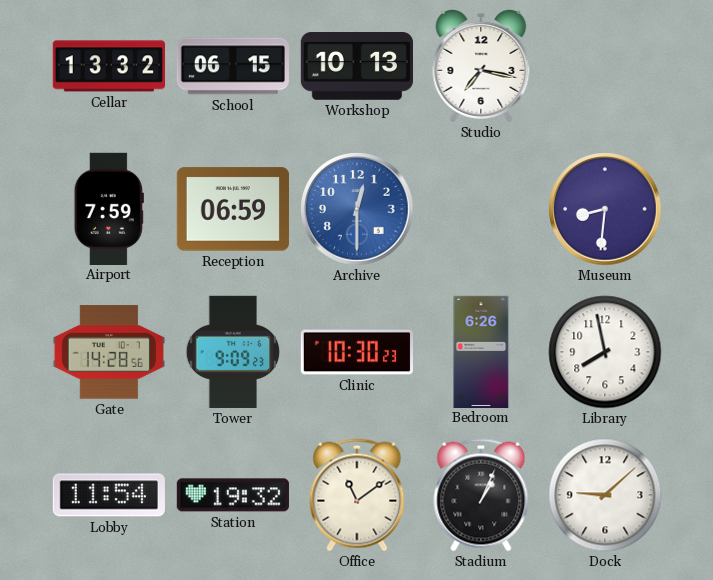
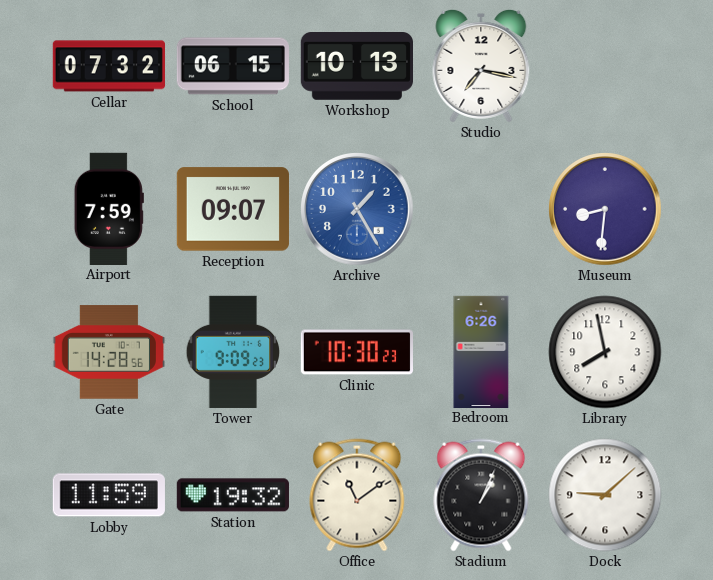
Cellar: 13:32 -> 07:32
Reception: 06:59 -> 09:07
Archive: 12:30 -> 1:25
Lobby: 11:54 -> 11:59
